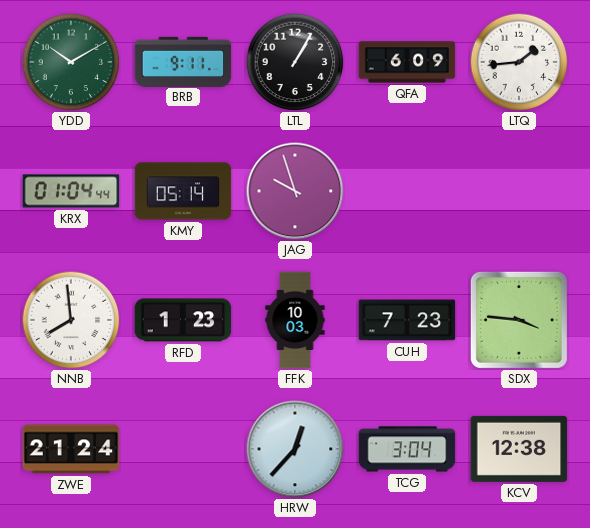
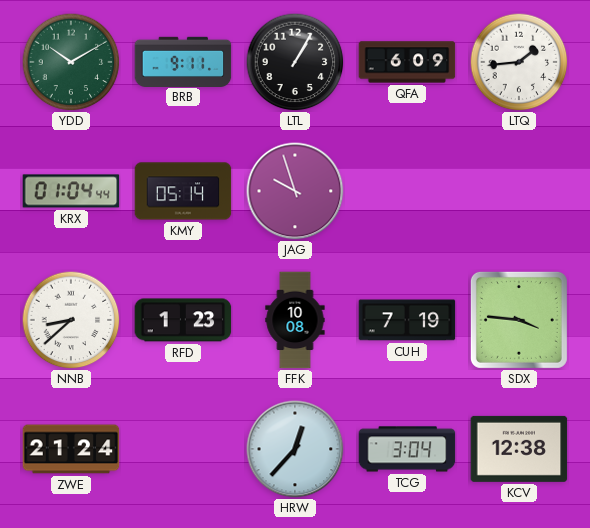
NNB: 7:59 -> 8:38
FFK: 10:03 -> 10:08
CUH: 7:23 -> 7:19
